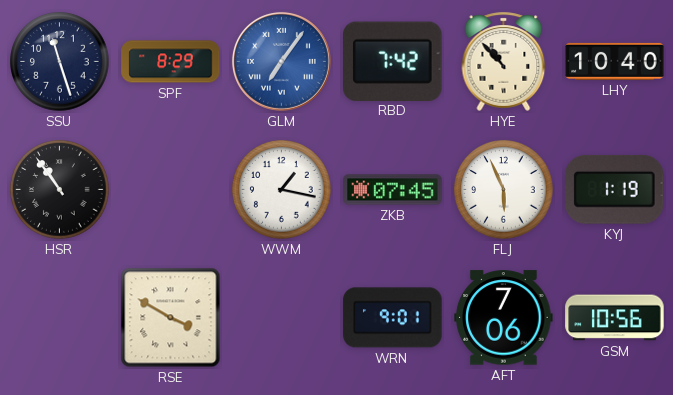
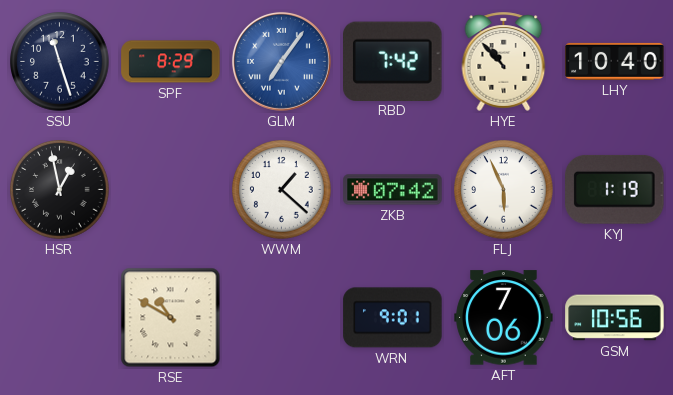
HSR: 10:54 -> 12:58
WWM: 1:17 -> 1:22
ZKB: 07:45 -> 07:42
RSE: 3:50 -> 10:50
